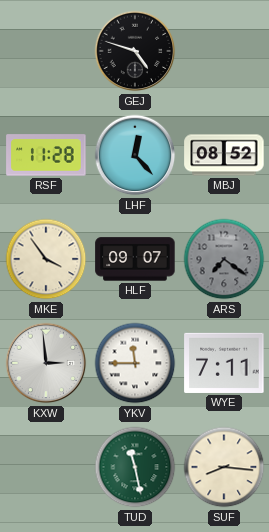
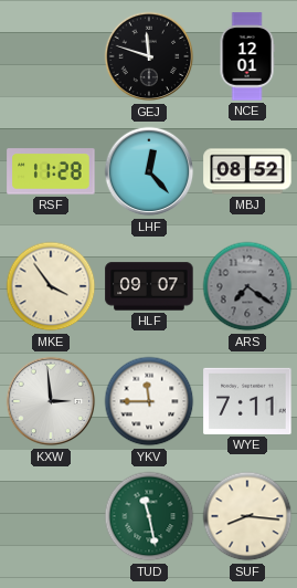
GEJ: 4:48 -> 11:48
NCE: none -> 12:01
